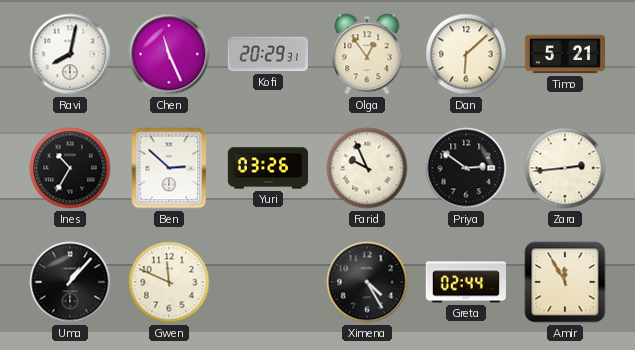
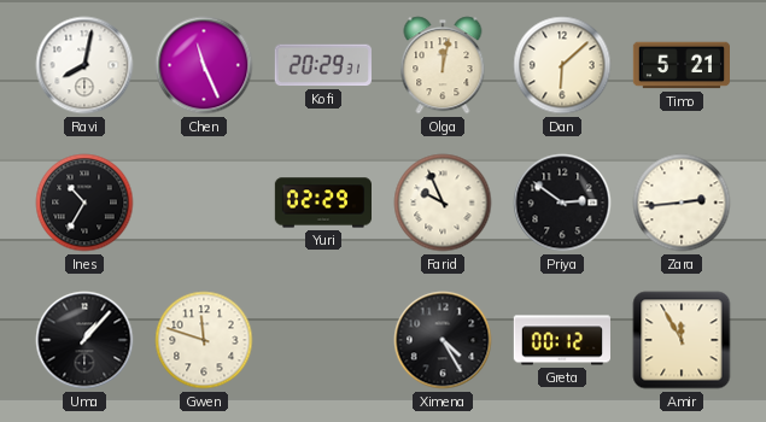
Olga: 12:54 -> 12:02
Ben: 2:52 -> none
Yuri: 03:26 -> 02:29
Gwen: 11:49 -> 11:48
Greta: 02:44 -> 00:12
